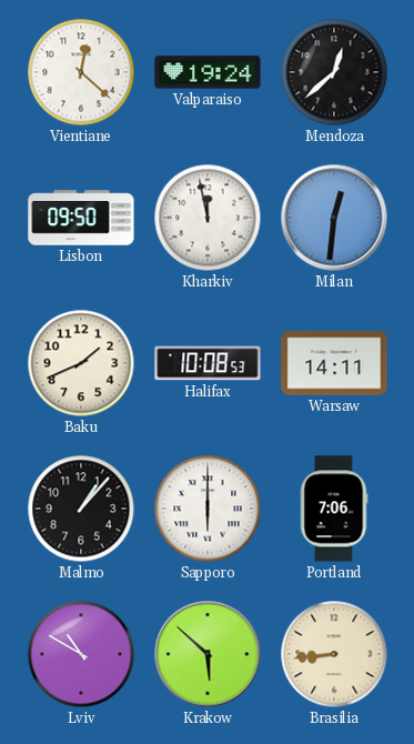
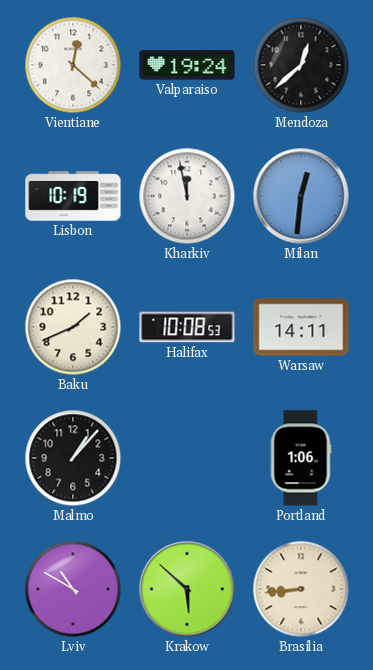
Lisbon: 09:50 -> 10:19
Sapporo: 6:00 -> none
Portland: 7:06 -> 1:06
